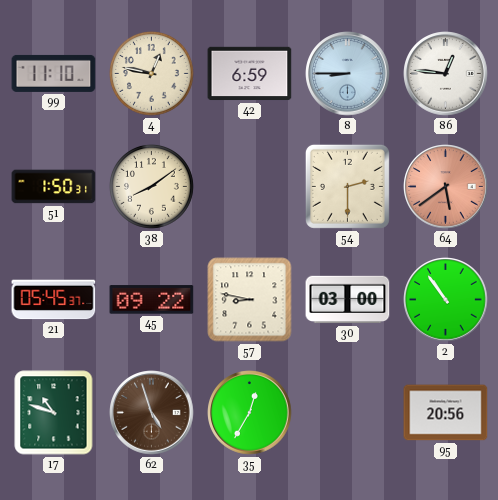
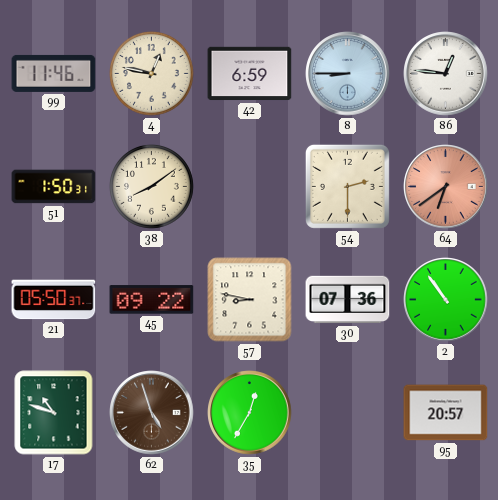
99: 11:10 -> 11:46
64: 5:39 -> 6:39
21: 05:45 -> 05:50
30: 03:00 -> 07:36
95: 20:56 -> 20:57
